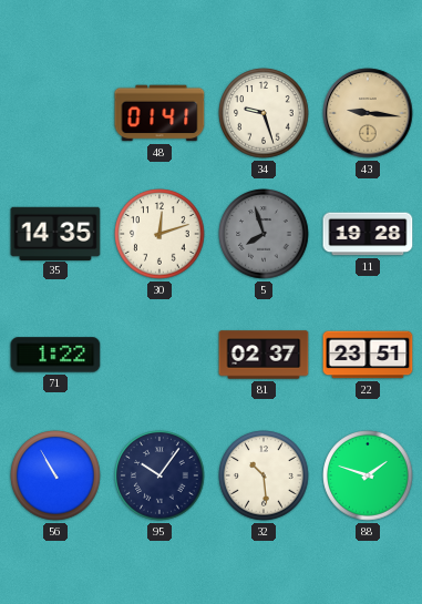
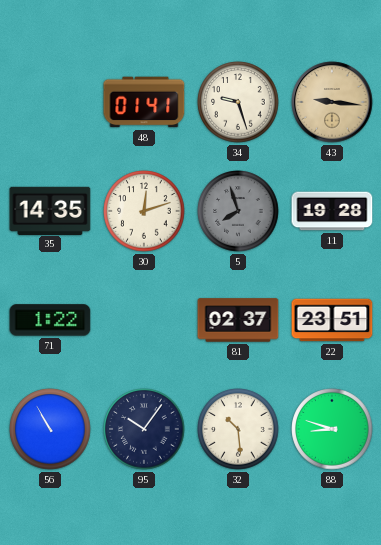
88: 1:48 -> 8:48
